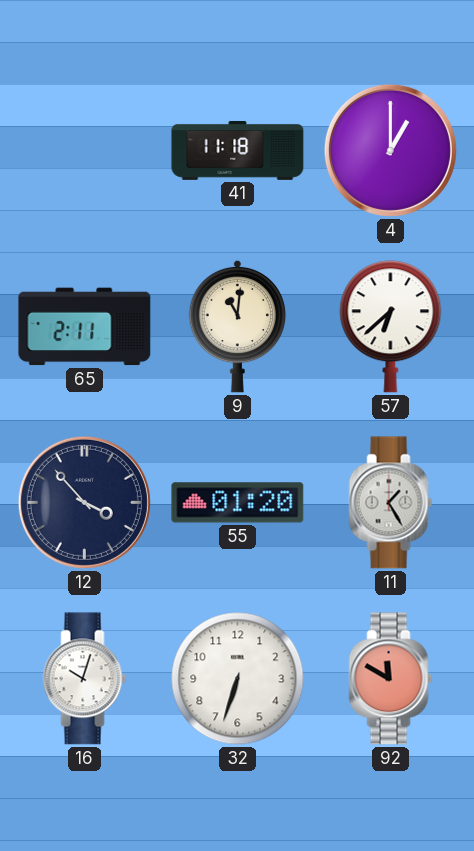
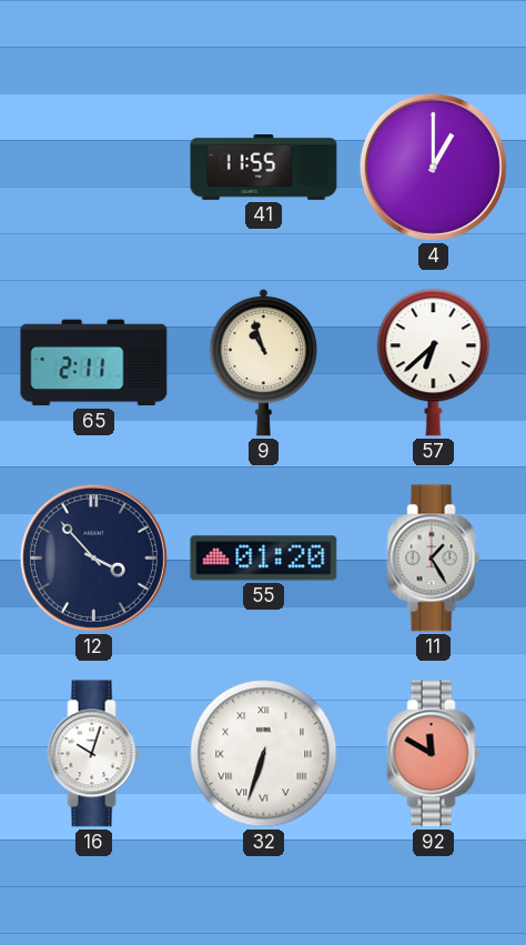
41: 11:18 -> 11:55
9: 11:01 -> 10:57
32 numerals: Arabic -> Roman
